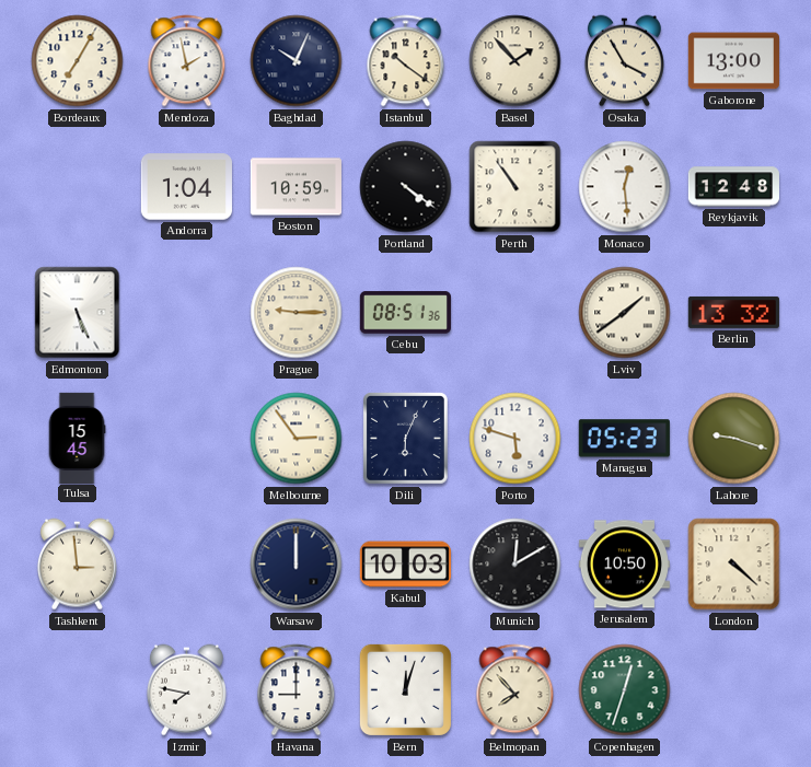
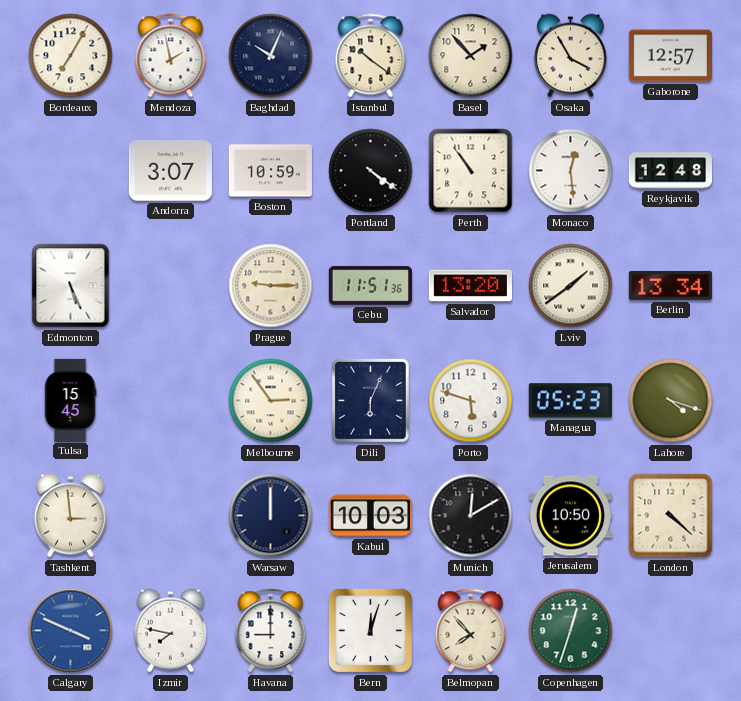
Gaborone: 13:00 -> 12:57
Andorra: 1:04 -> 3:07
Cebu: 08:51 -> 11:51
Salvador: none -> 13:20
Berlin: 13:32 -> 13:34
Lahore: 9:18 -> 4:18
Calgary: none -> 3:49
